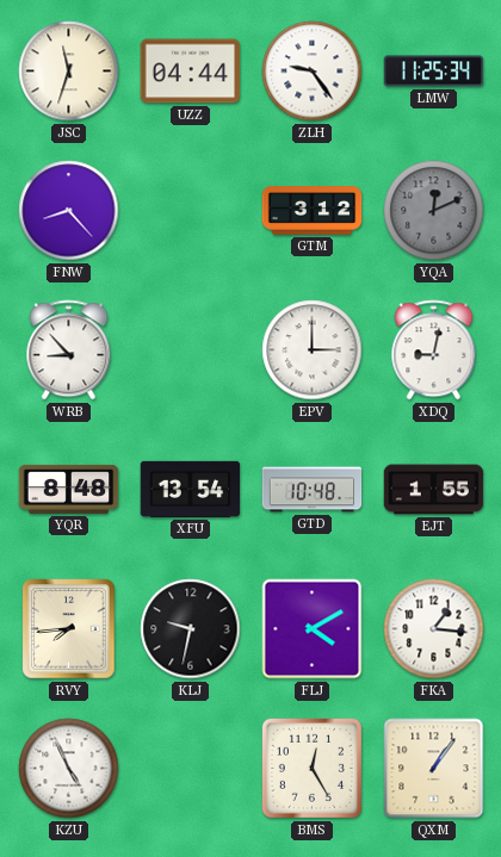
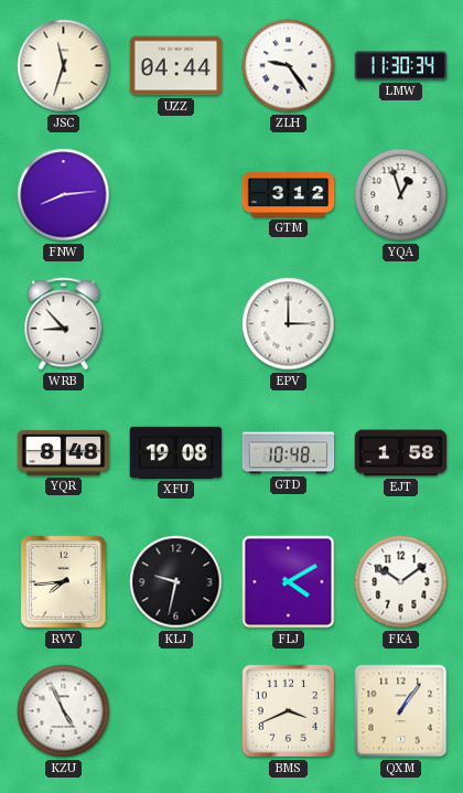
LMW: 11:25 -> 11:30
FNW: 8:23 -> 8:14
YQA: 12:11 -> 12:57
YQA dial: grey -> white
XDQ: 9:02 -> none
XFU: 13:54 -> 19:08
EJT: 1:55 -> 1:58
FKA: 1:16 -> 10:09
BMS: 12:25 -> 3:41
